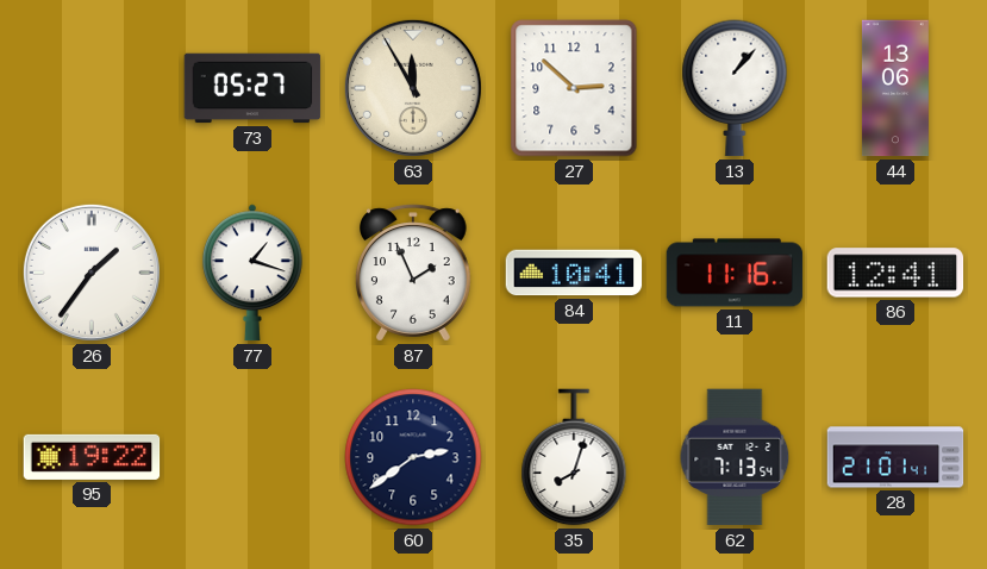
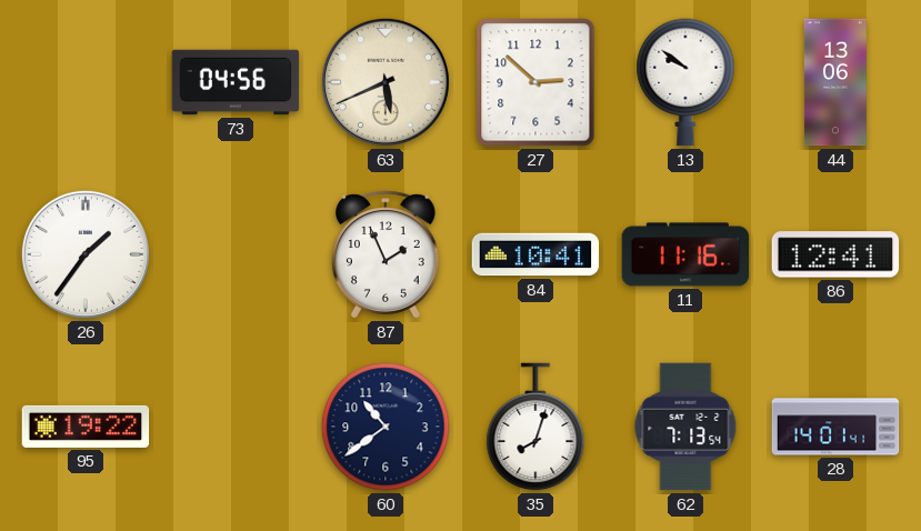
73: 05:27 -> 04:56
63: 11:55 -> 5:41
13: 1:07 -> 9:51
77: 1:18 -> none
60: 2:39 -> 10:39
28: 21:01 -> 14:01
